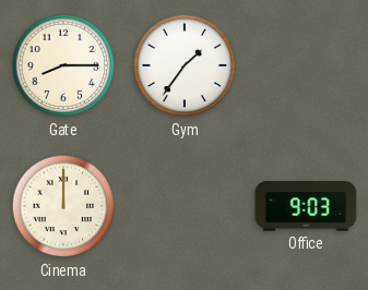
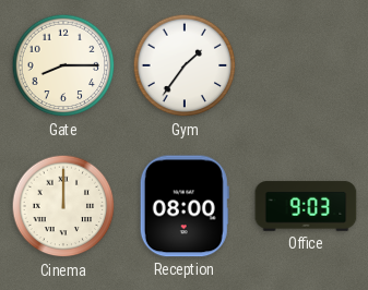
Reception: none -> 08:00
